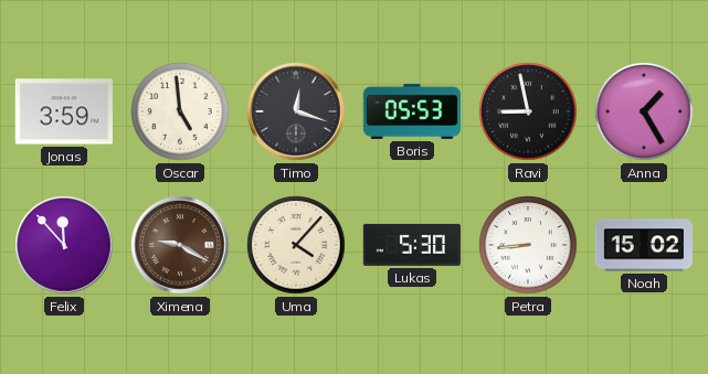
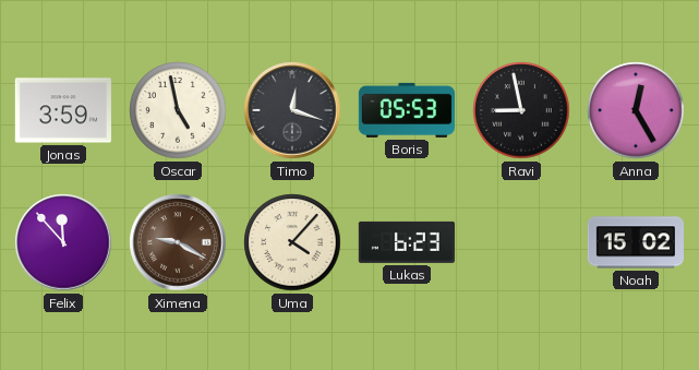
Oscar: 4:59 -> 4:58
Anna: 1:25 -> 12:25
Lukas: 5:30 -> 6:23
Petra: 8:44 -> none
